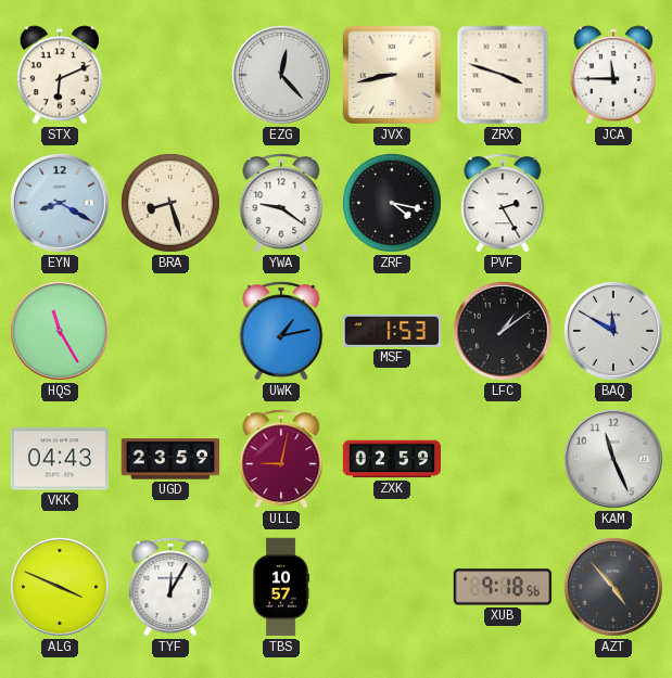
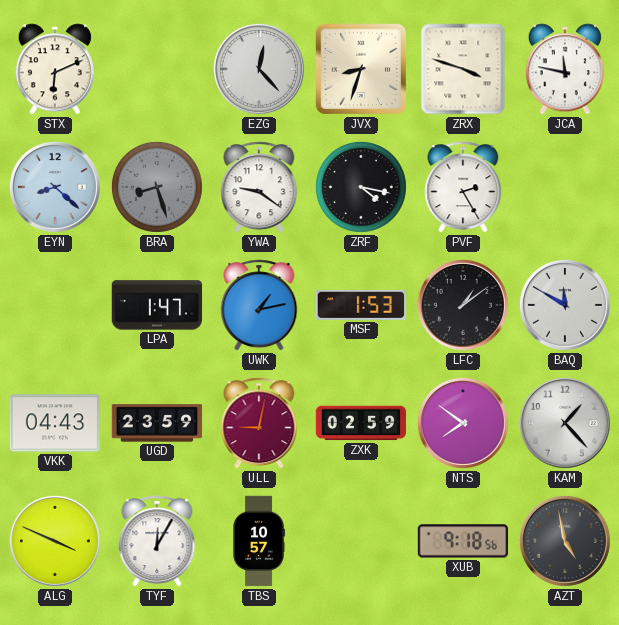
JVX: 8:43 -> 8:33
JCA: 11:45 -> 11:47
EYN: 8:20 -> 8:22
BRA dial: cream -> grey
HQS: 11:25 -> none
LPA: none -> 1:47
NTS: none -> 7:51
KAM: 11:26 -> 1:23
AZT: 4:53 -> 4:58
